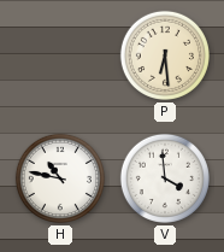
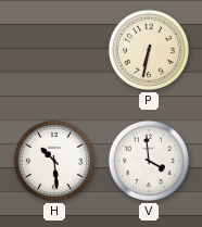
P: 6:29 -> 6:32
H: 10:47 -> 10:29
